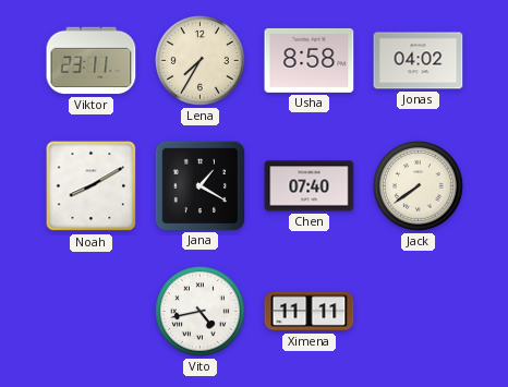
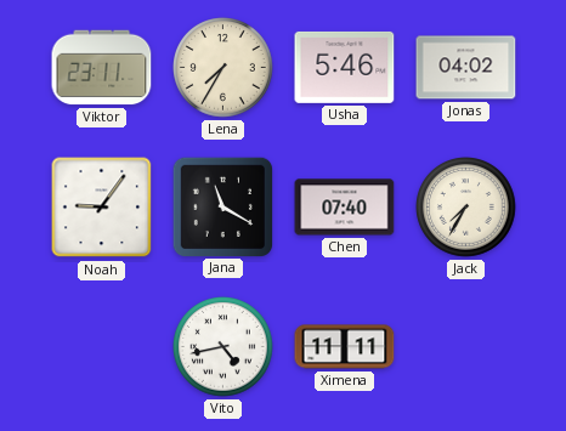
Usha: 8:58 -> 5:46
Noah: 8:10 -> 9:06
Jana: 1:20 -> 11:20
Jack: 7:39 -> 7:35
